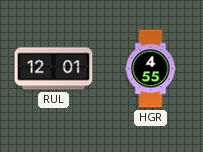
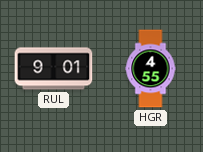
RUL: 12:01 -> 9:01
